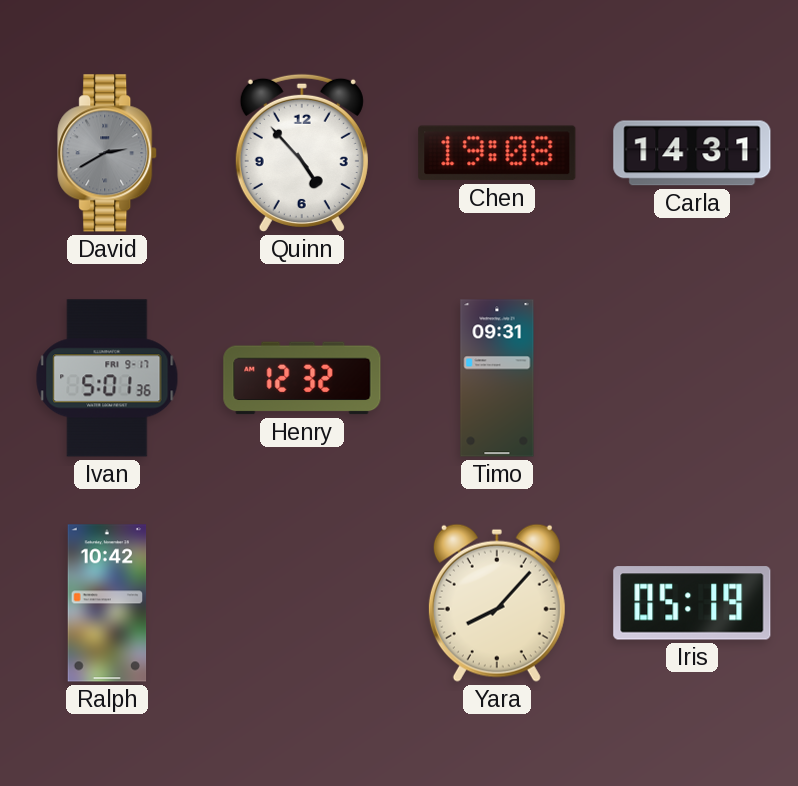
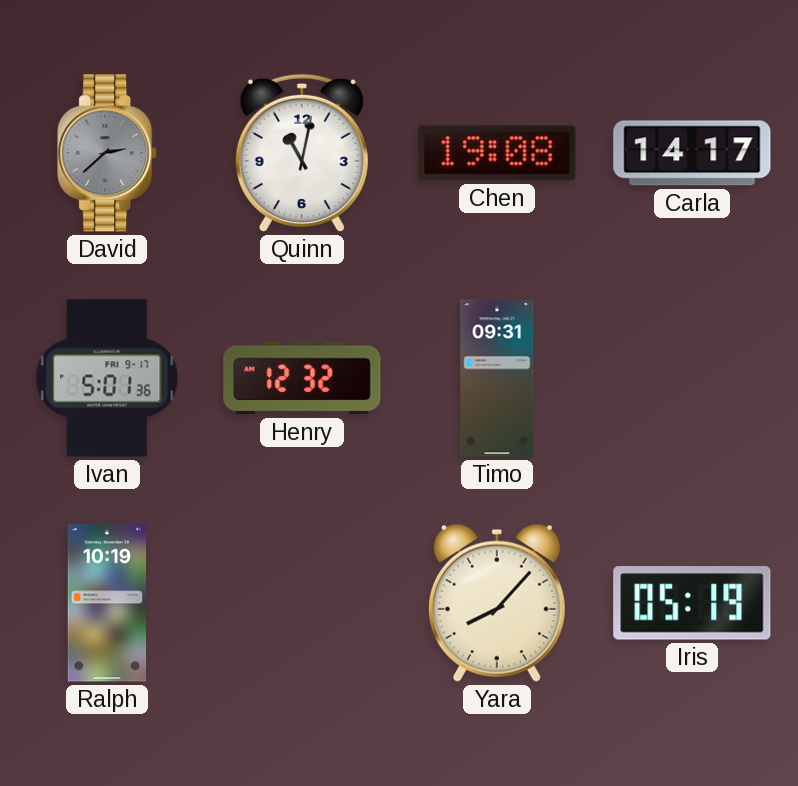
David: 2:40 -> 2:38
Quinn: 4:53 -> 11:02
Carla: 14:31 -> 14:17
Ralph: 10:42 -> 10:19
